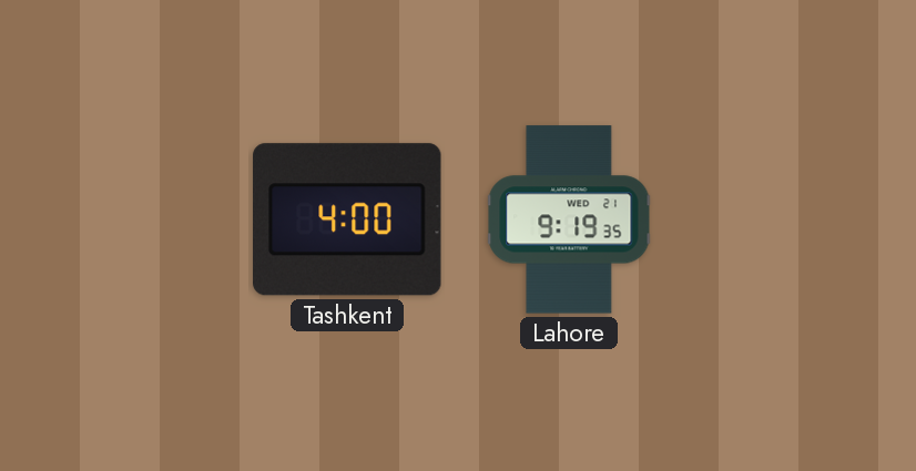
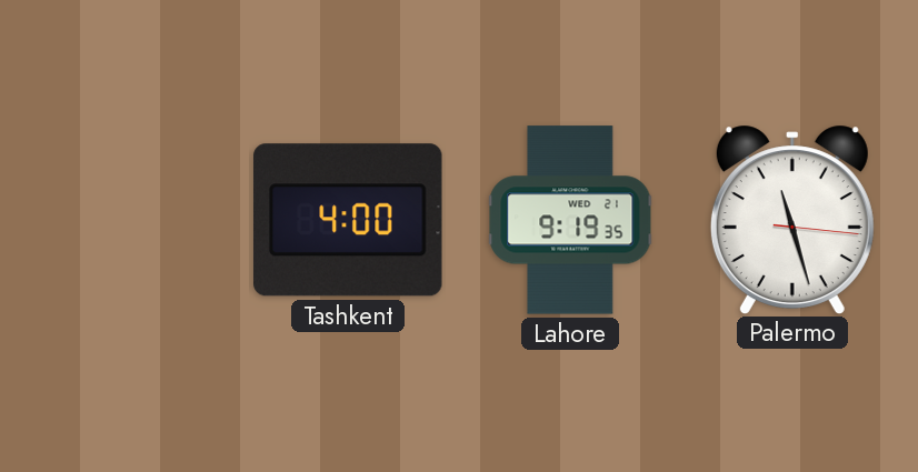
Palermo: none -> 11:27
